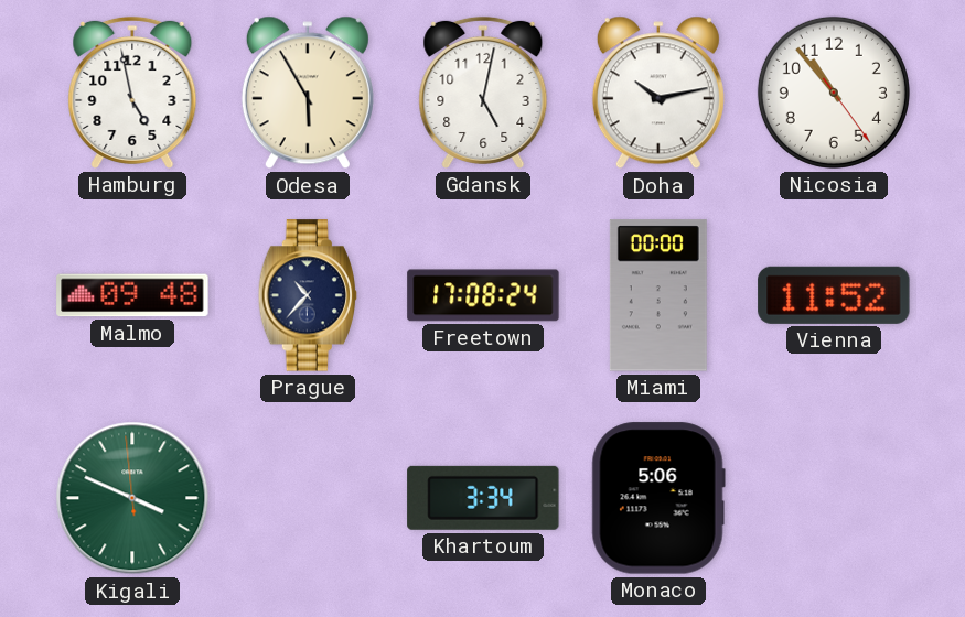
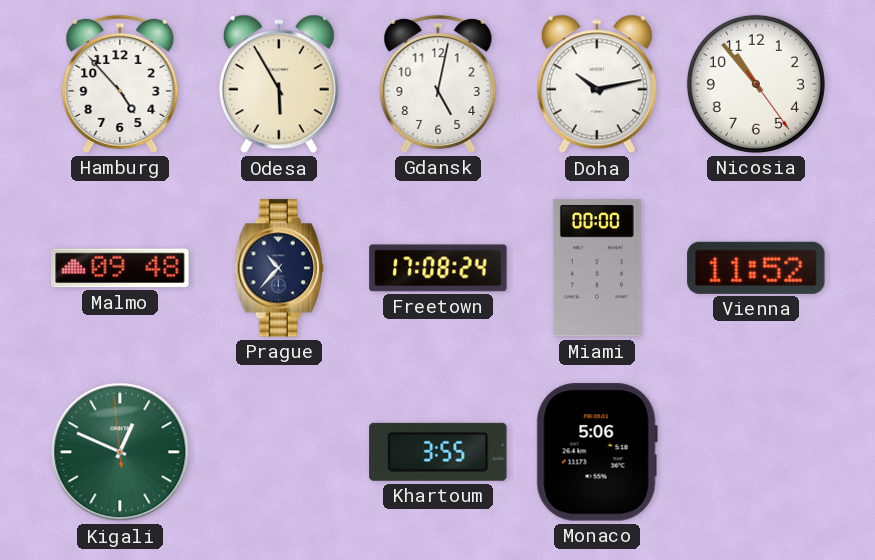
Hamburg: 4:58 -> 4:53
Kigali: 3:48 -> 12:48
Khartoum: 3:34 -> 3:55
